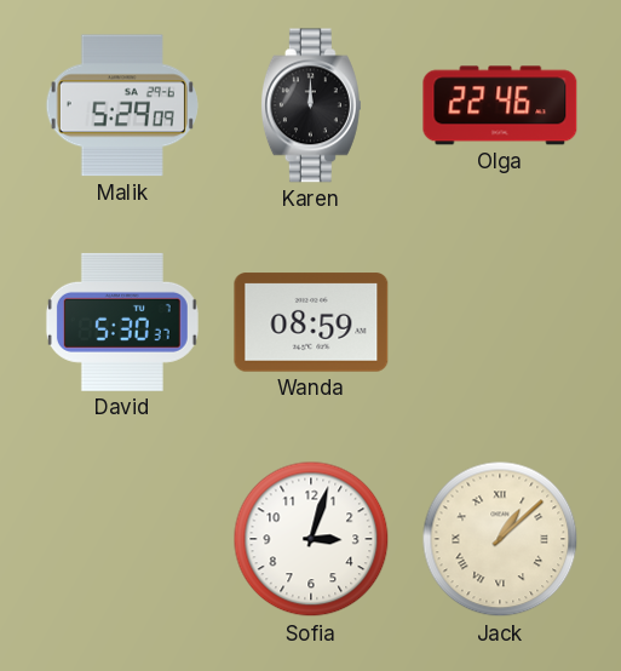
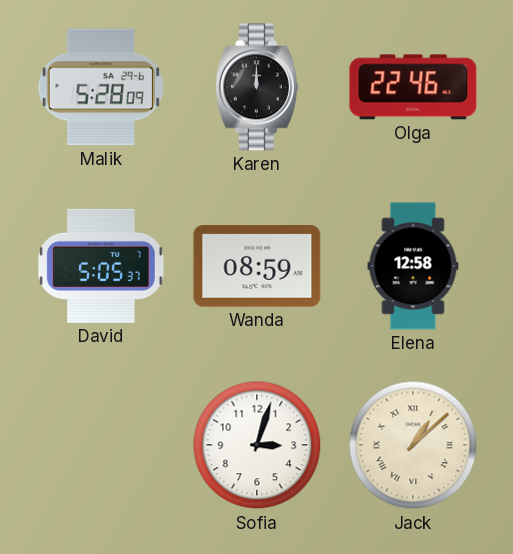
Malik: 5:29 -> 5:28
David: 5:30 -> 5:05
Elena: none -> 12:58
